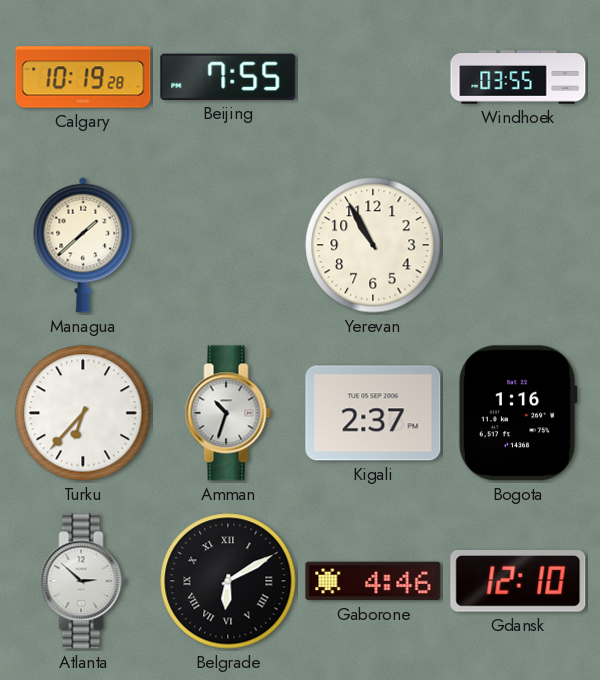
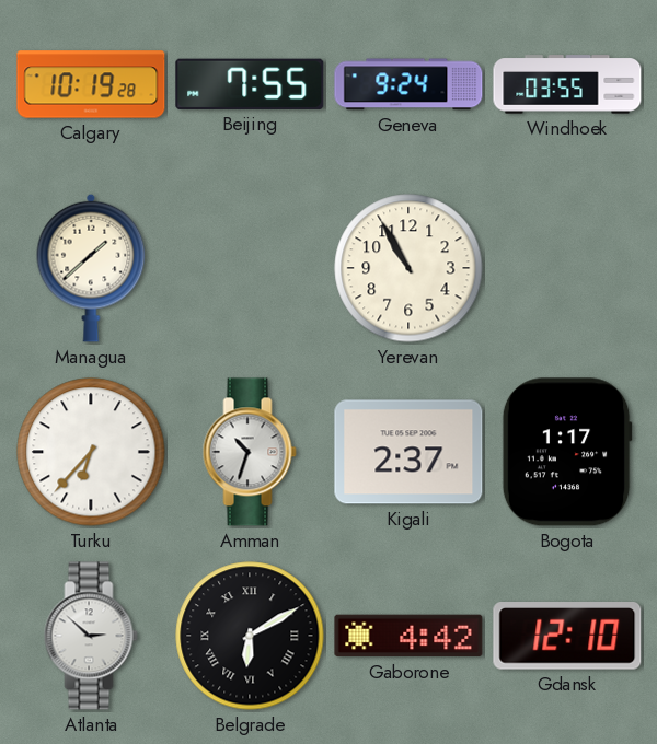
Geneva: none -> 9:24
Bogota: 1:16 -> 1:17
Gaborone: 4:46 -> 4:42
